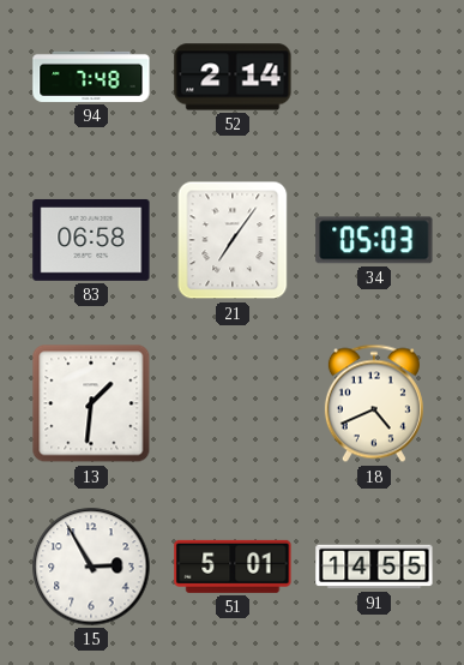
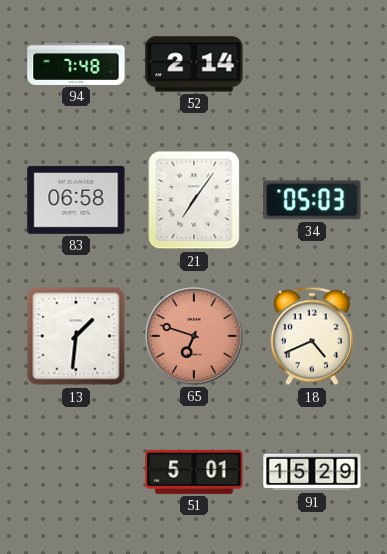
65: none -> 6:48
15: 2:55 -> none
91: 14:55 -> 15:29
